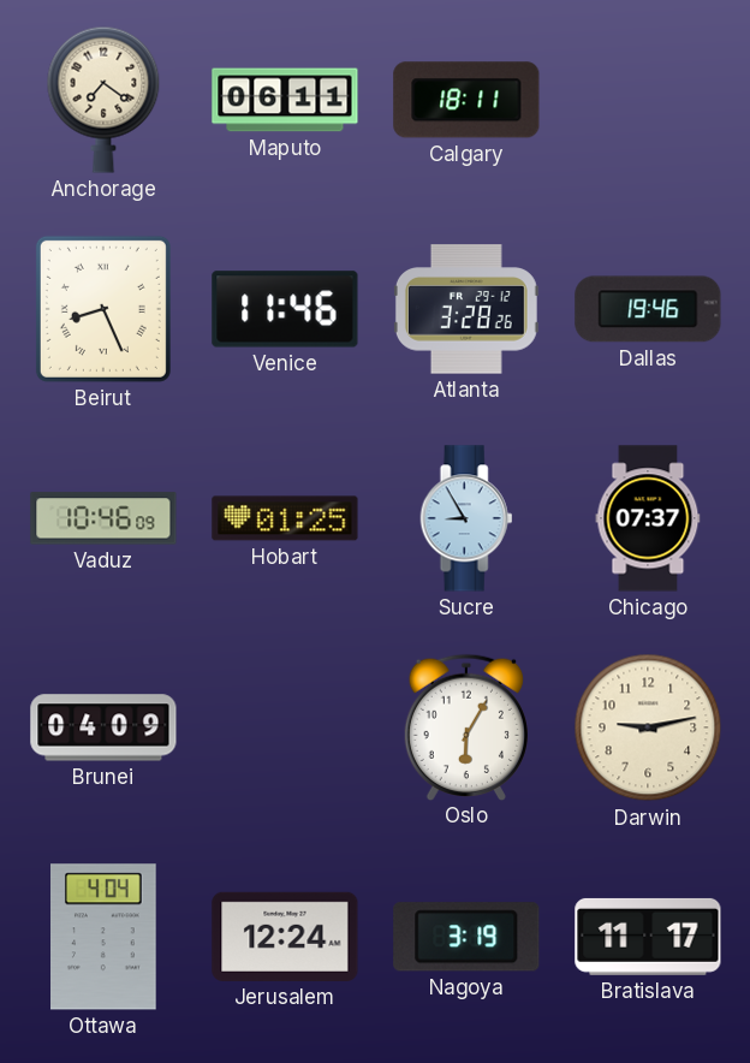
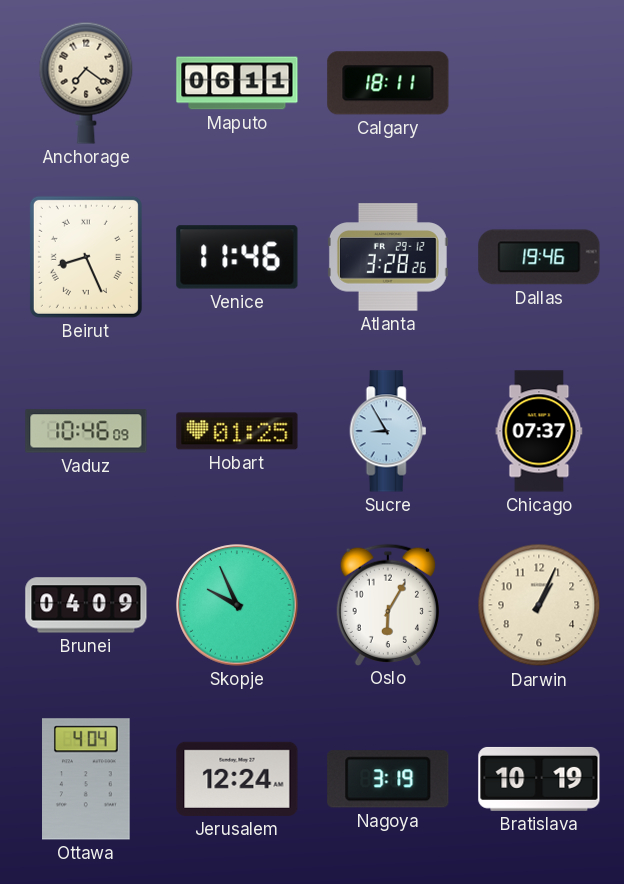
Skopje: none -> 9:56
Darwin: 9:13 -> 1:04
Bratislava: 11:17 -> 10:19
